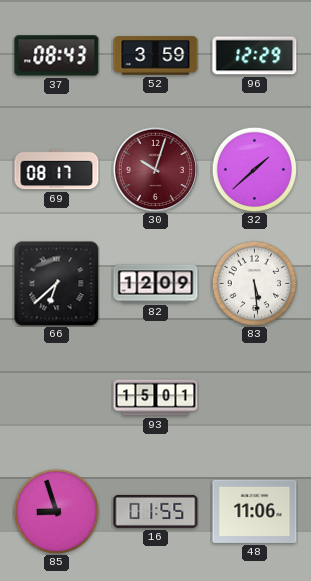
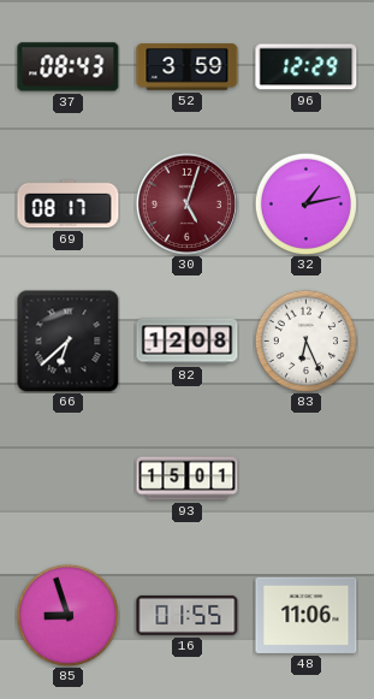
30: 10:03 -> 5:03
32: 1:38 -> 1:13
82: 12:09 -> 12:08
83: 5:29 -> 6:26
